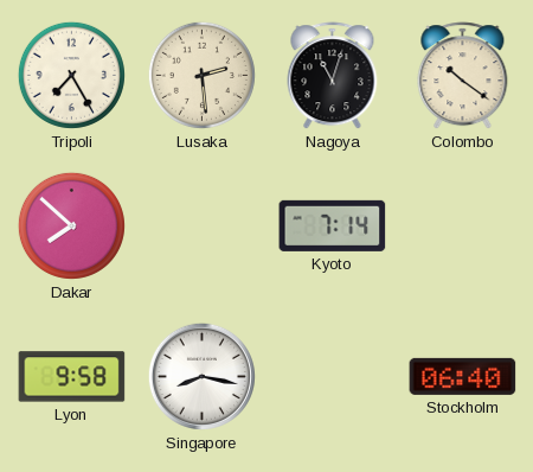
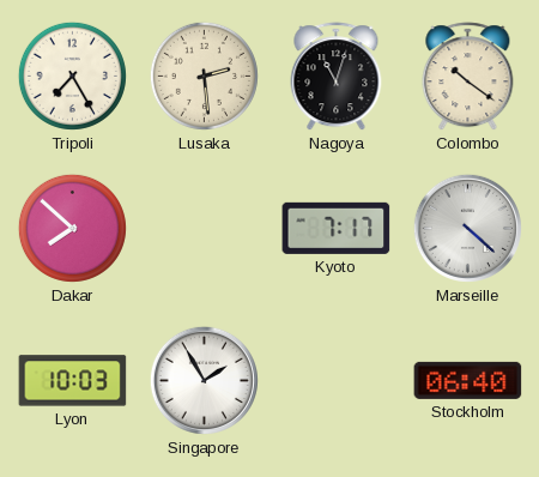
Kyoto: 7:14 -> 7:17
Marseille: none -> 4:22
Lyon: 9:58 -> 10:03
Singapore: 8:17 -> 1:55
